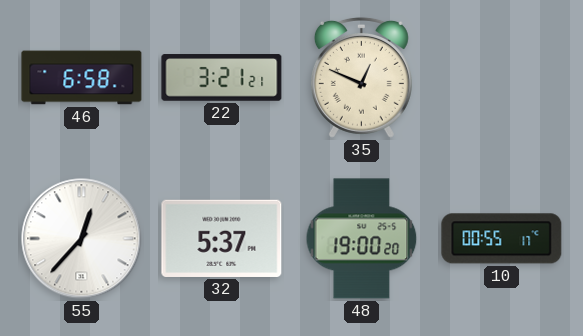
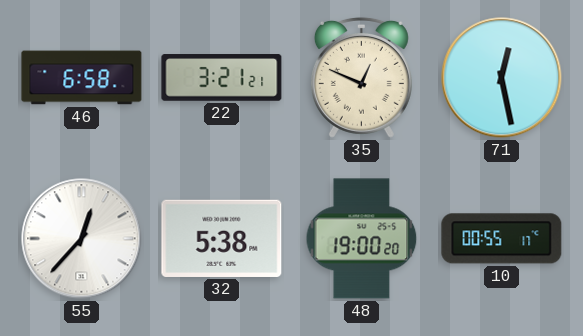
71: none -> 12:28
32: 5:37 -> 5:38
